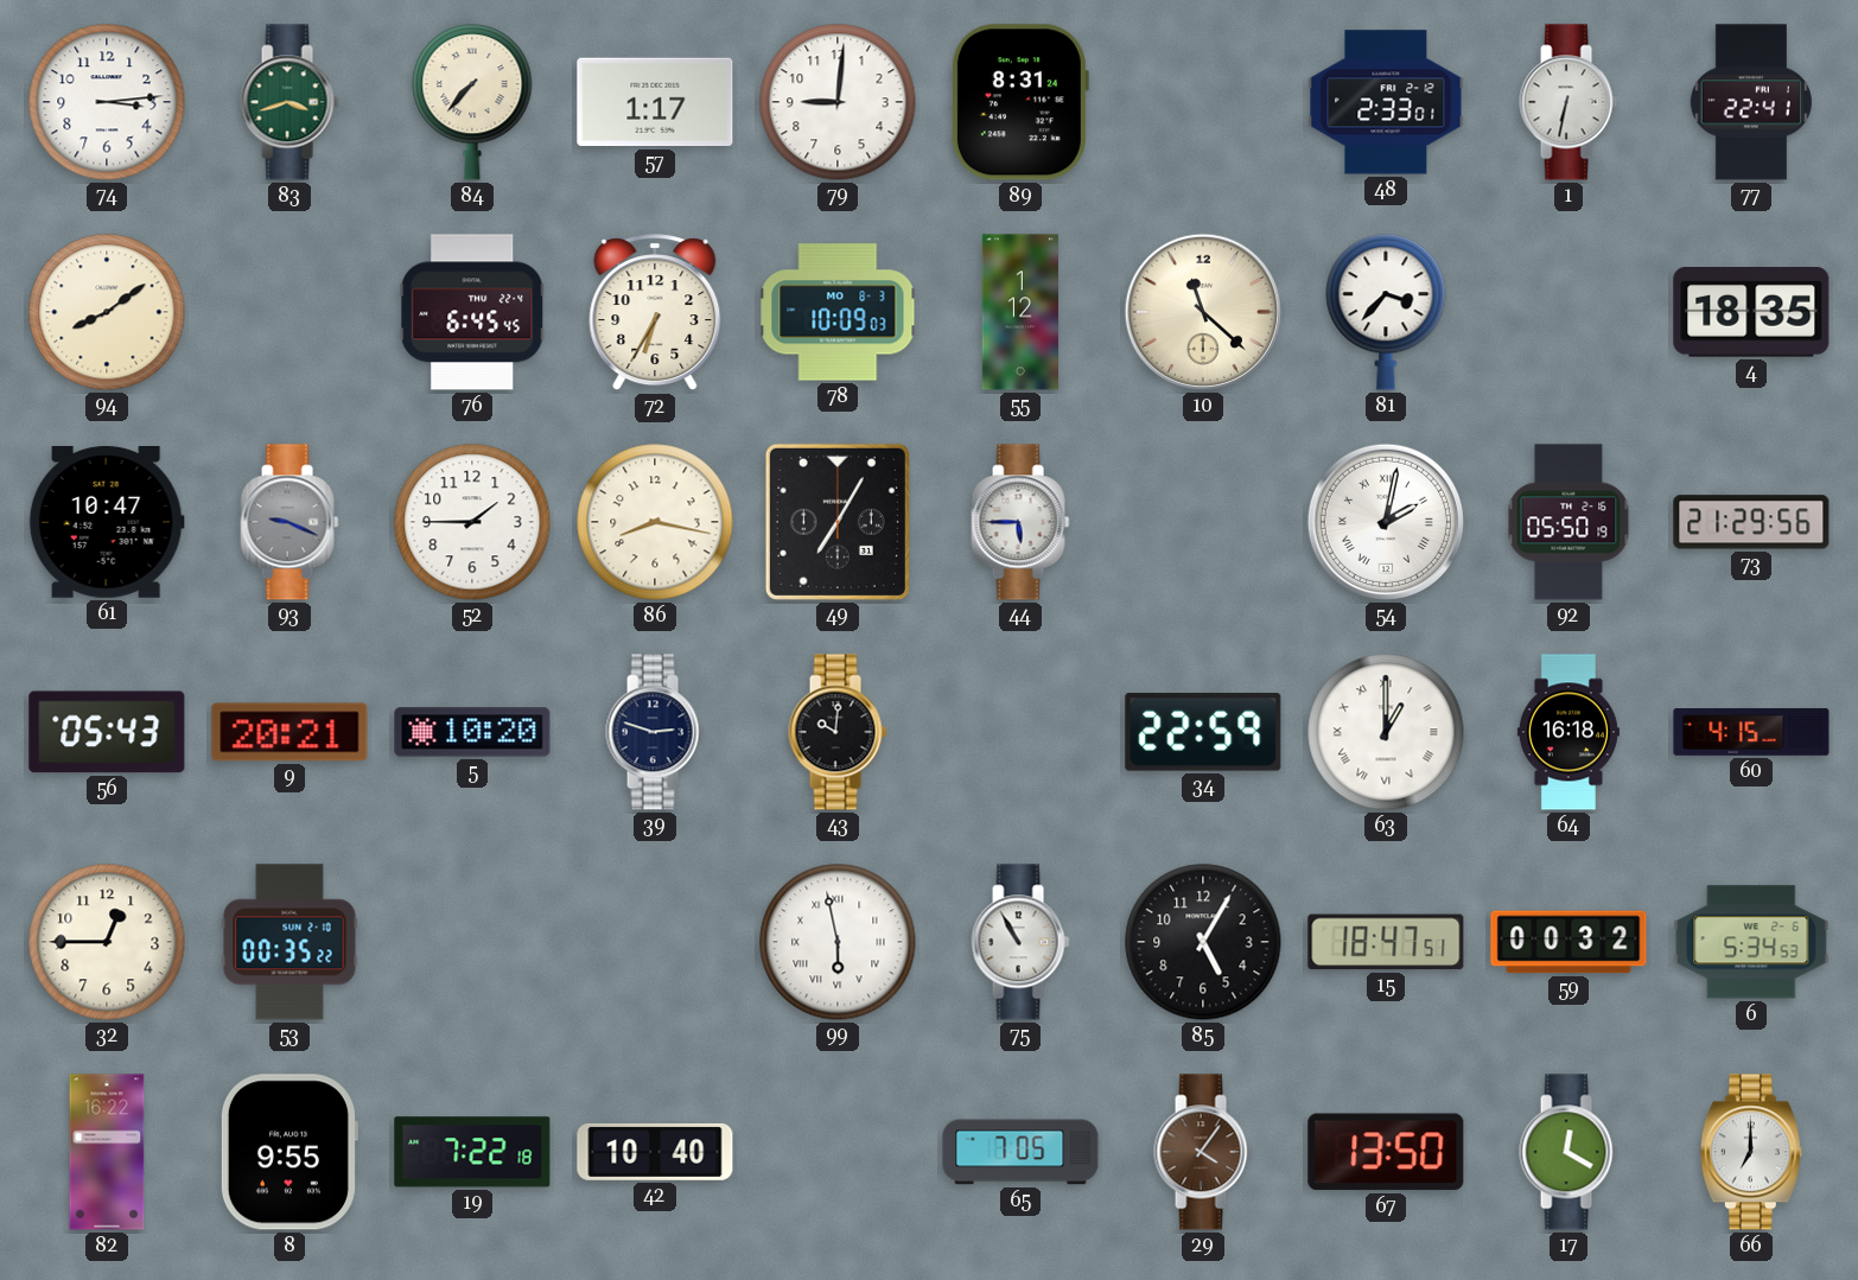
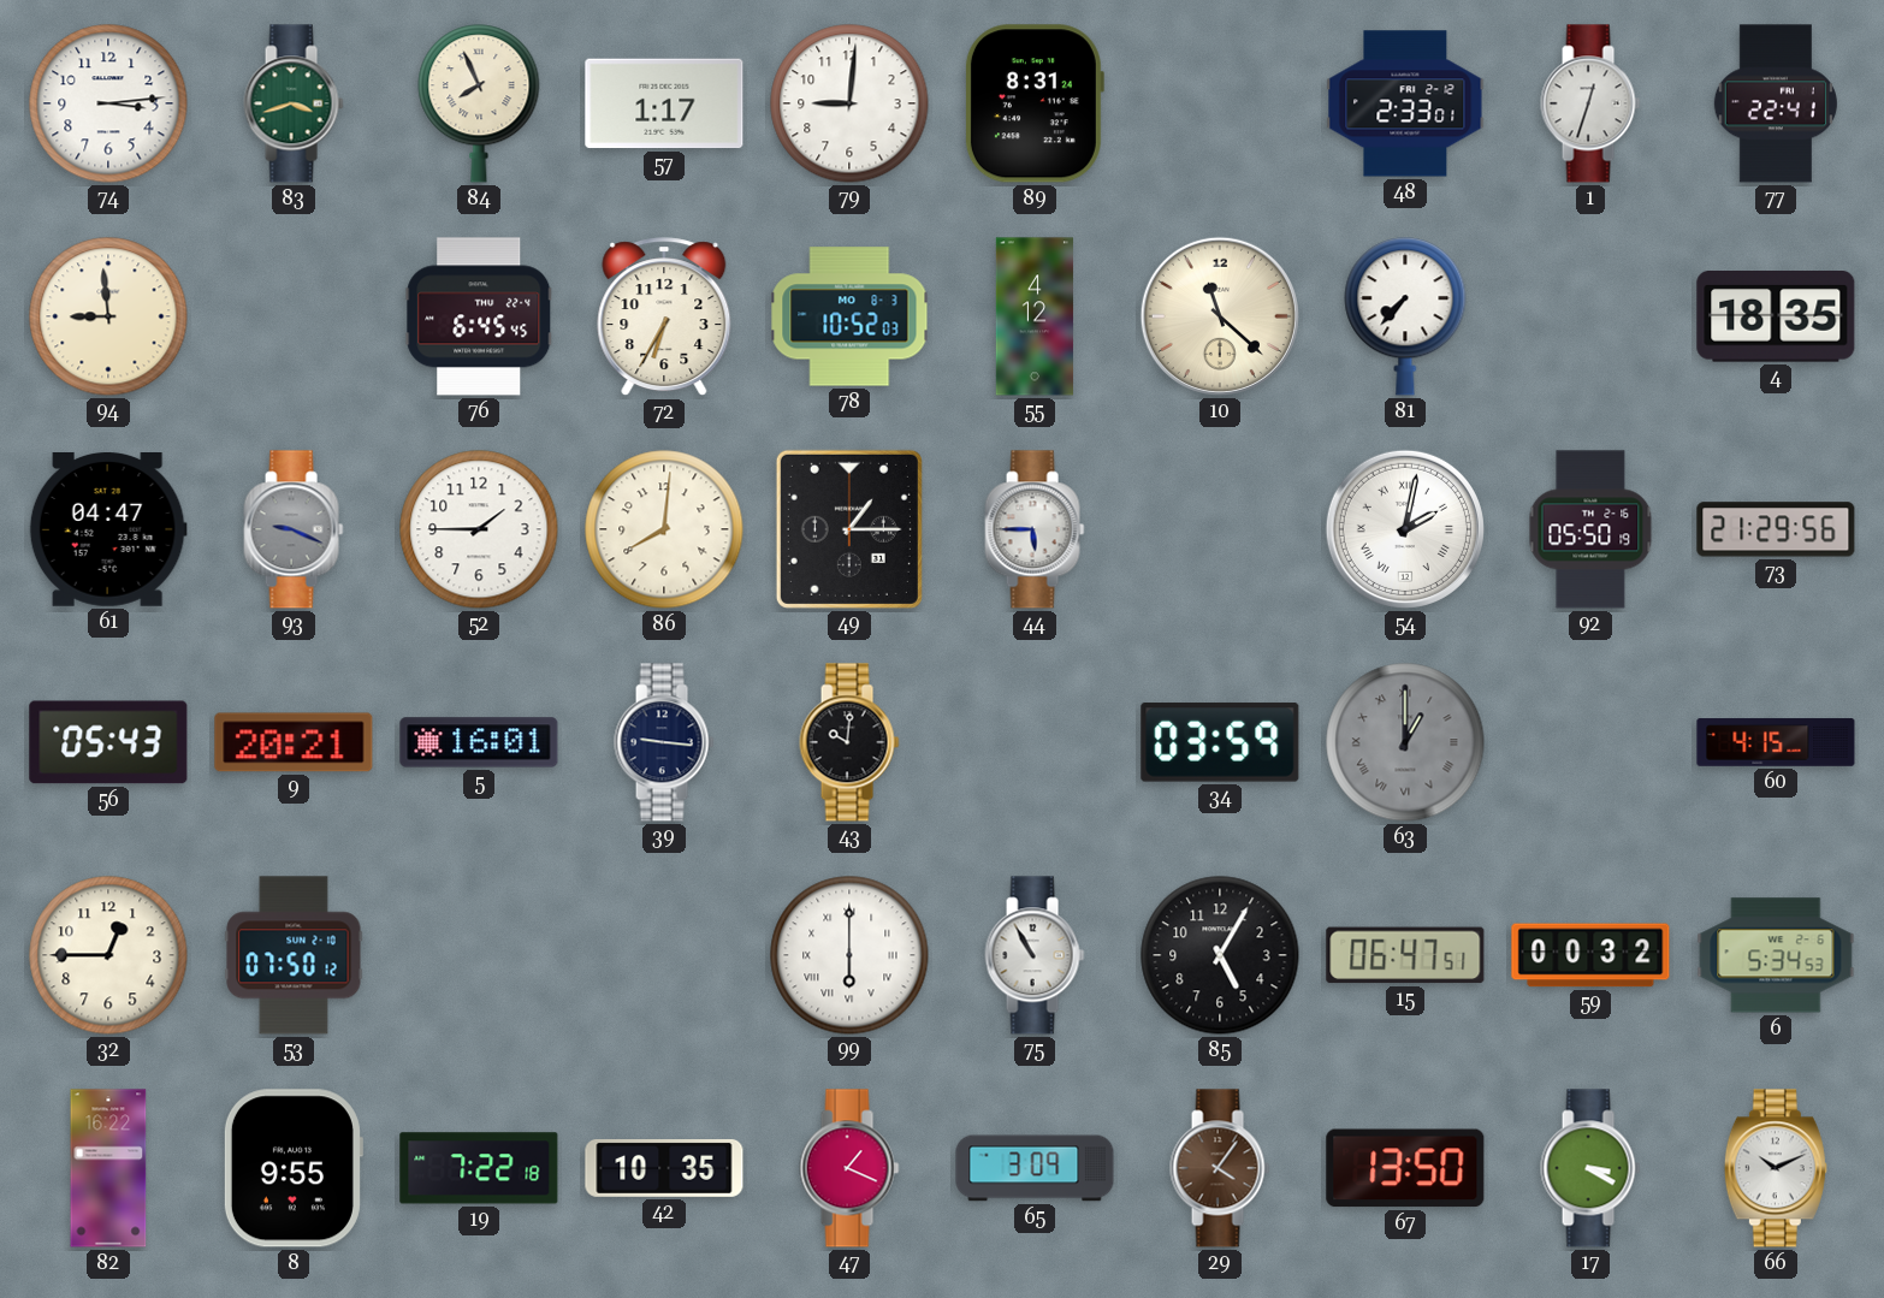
84: 7:37 -> 7:56
1: 6:32 -> 12:33
94: 8:09 -> 8:59
78: 10:09 -> 10:52
55: 1:12 -> 4:12
81: 3:37 -> 7:37
61: 10:47 -> 04:47
86: 8:17 -> 8:01
49: 7:05 -> 1:15
5: 10:20 -> 16:01
39: 2:48 -> 9:16
34: 22:59 -> 03:59
63 dial: white -> grey
64: 16:18 -> none
53: 00:35 -> 07:50
99: 5:58 -> 6:00
15: 18:47 -> 06:47
42: 10:40 -> 10:35
47: none -> 1:19
65: 7:05 -> 3:09
17: 12:20 -> 3:20
66: 7:00 -> 10:11
